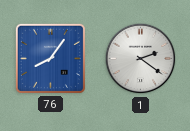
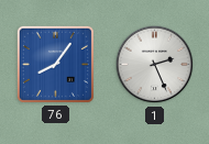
1: 2:21 -> 2:26
